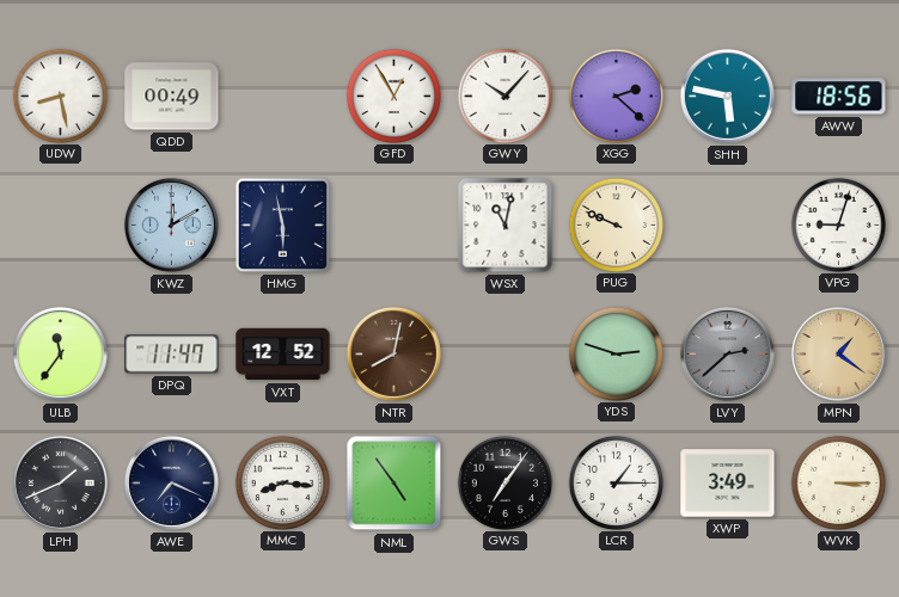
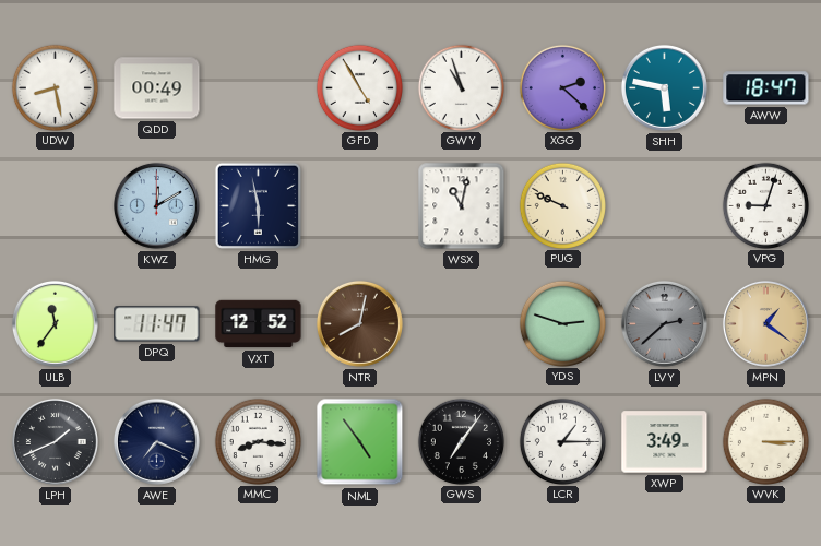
GFD: 12:55 -> 4:55
GWY: 10:07 -> 10:57
AWW: 18:56 -> 18:47
